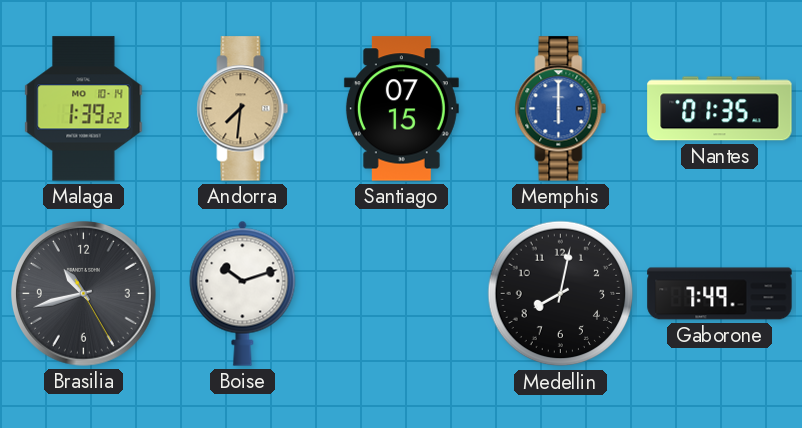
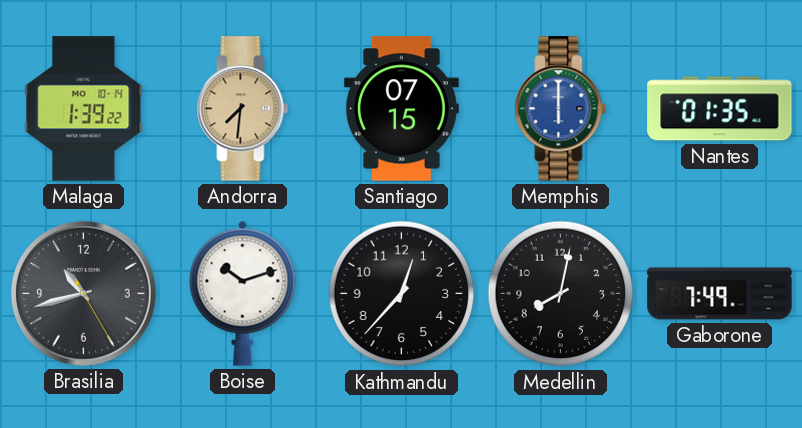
Kathmandu: none -> 12:37
